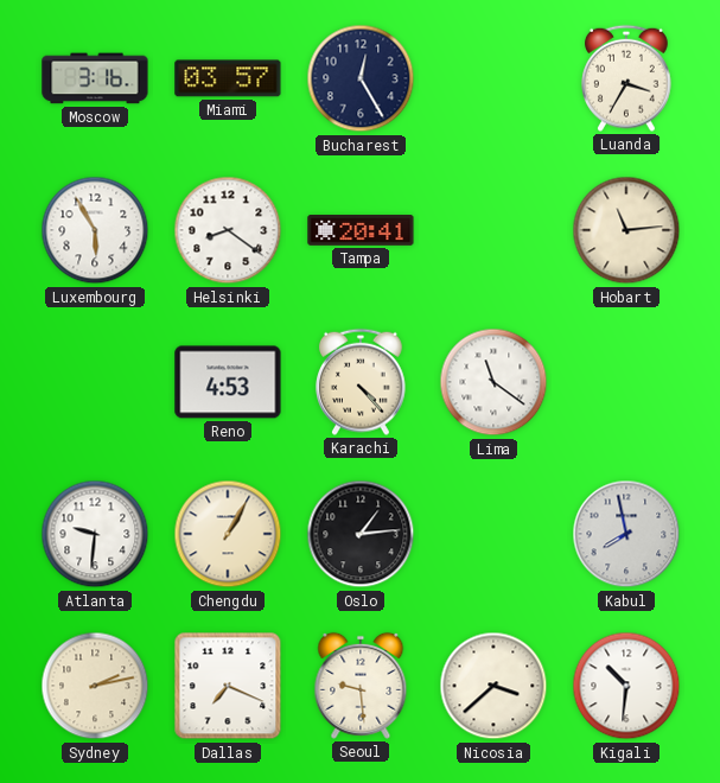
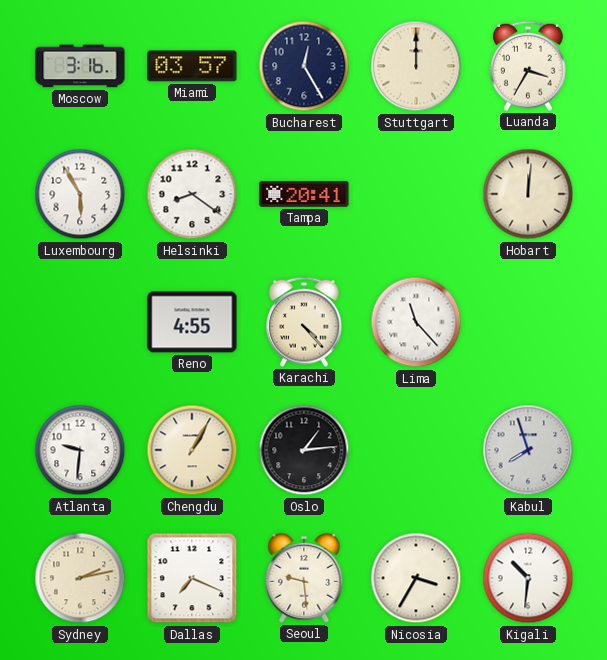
Stuttgart: none -> 12:00
Hobart: 11:14 -> 12:01
Reno: 4:53 -> 4:55
Lima: 11:21 -> 11:23
Kabul: 7:58 -> 7:57
Nicosia: 3:38 -> 3:35
